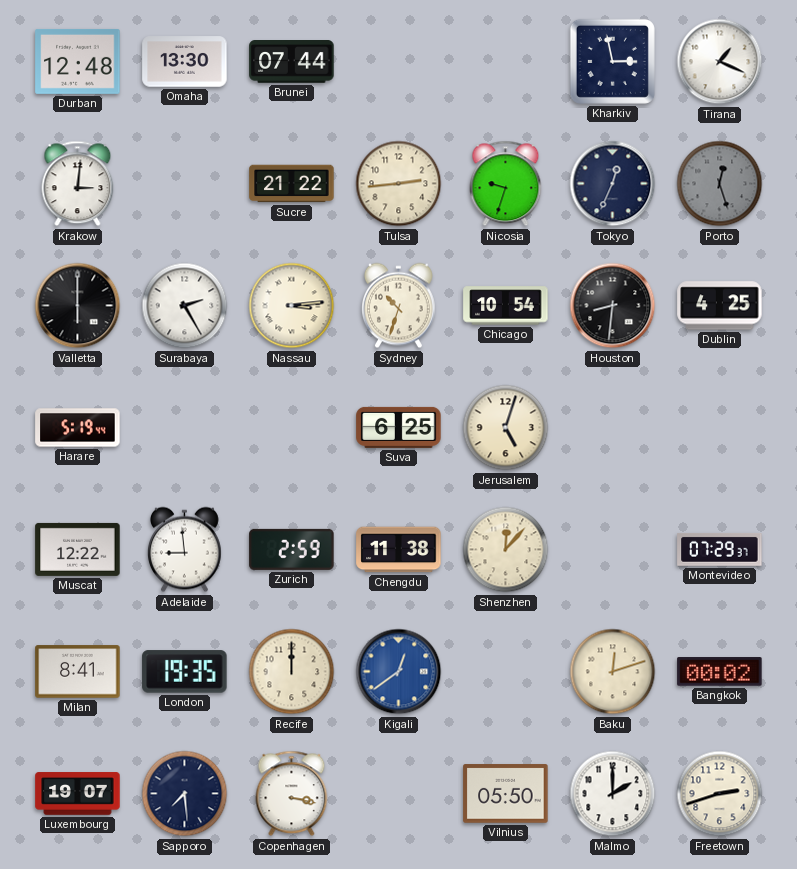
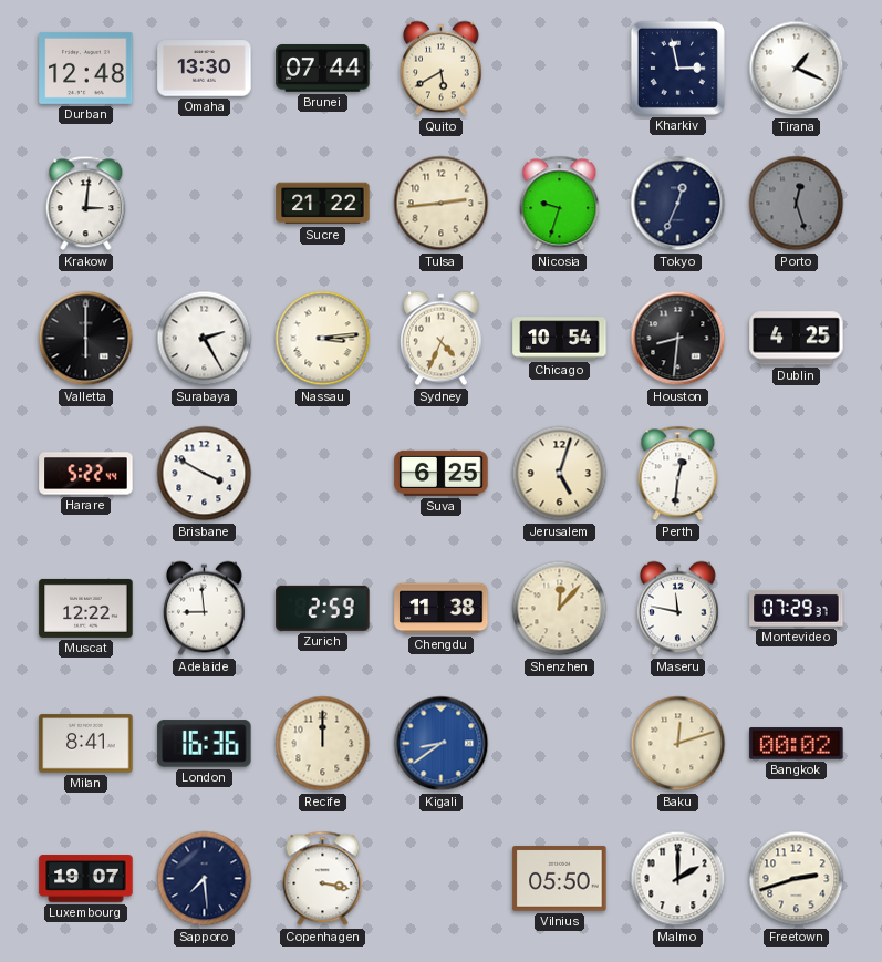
Quito: none -> 5:40
Sydney: 10:33 -> 4:34
Harare: 5:19 -> 5:22
Brisbane: none -> 3:50
Perth: none -> 12:31
Maseru: none -> 11:47
London: 19:35 -> 16:36
Kigali: 12:39 -> 8:39
